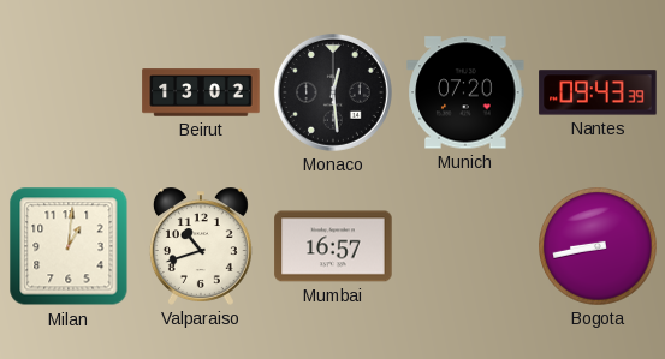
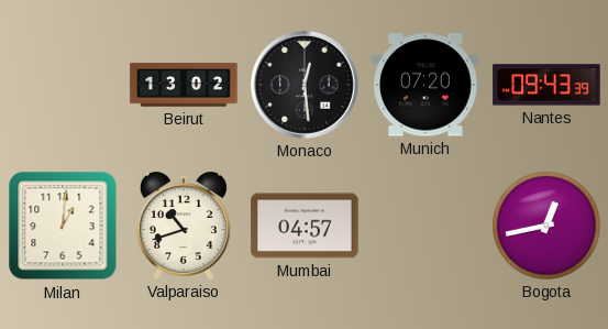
Mumbai: 16:57 -> 04:57
Bogota: 8:43 -> 12:43
